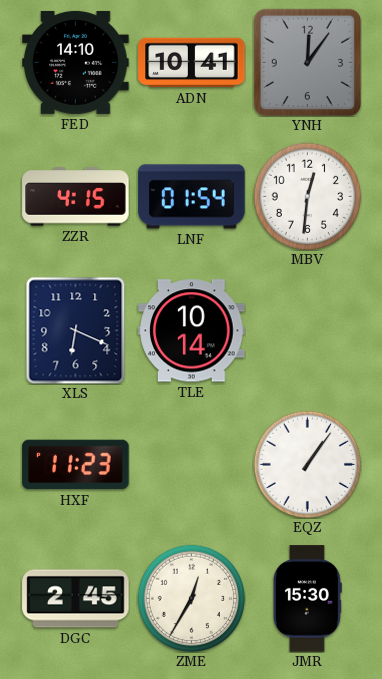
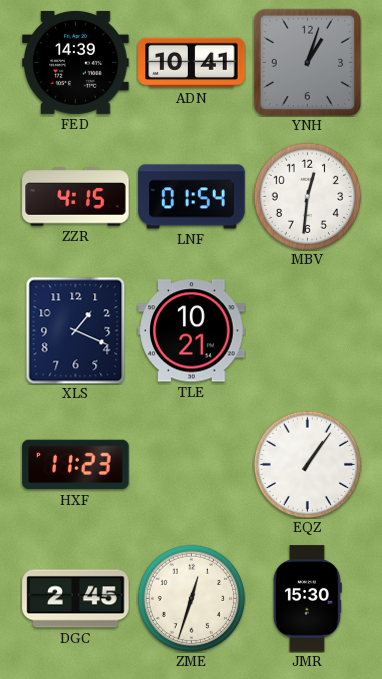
FED: 14:10 -> 14:39
YNH: 12:06 -> 1:03
XLS: 6:19 -> 1:19
TLE: 10:14 -> 10:21
ZME: 12:35 -> 12:33
